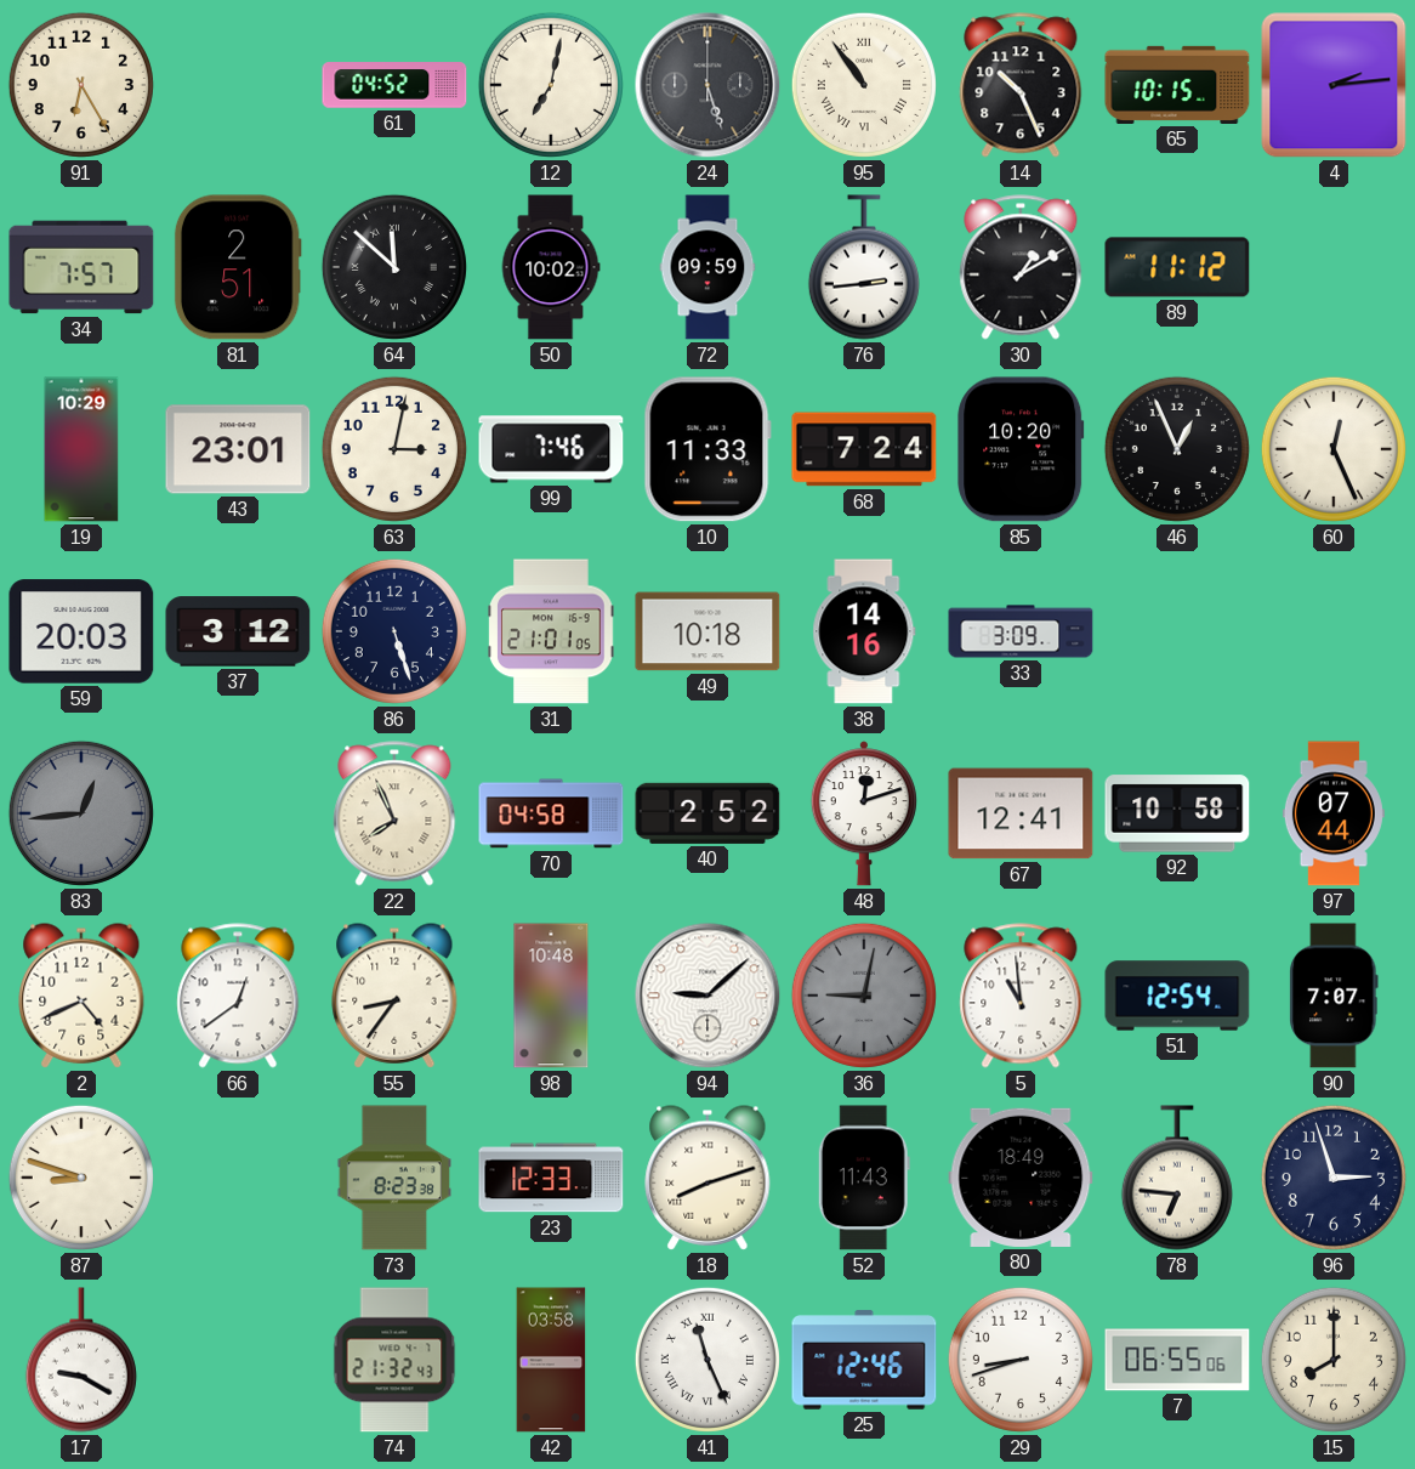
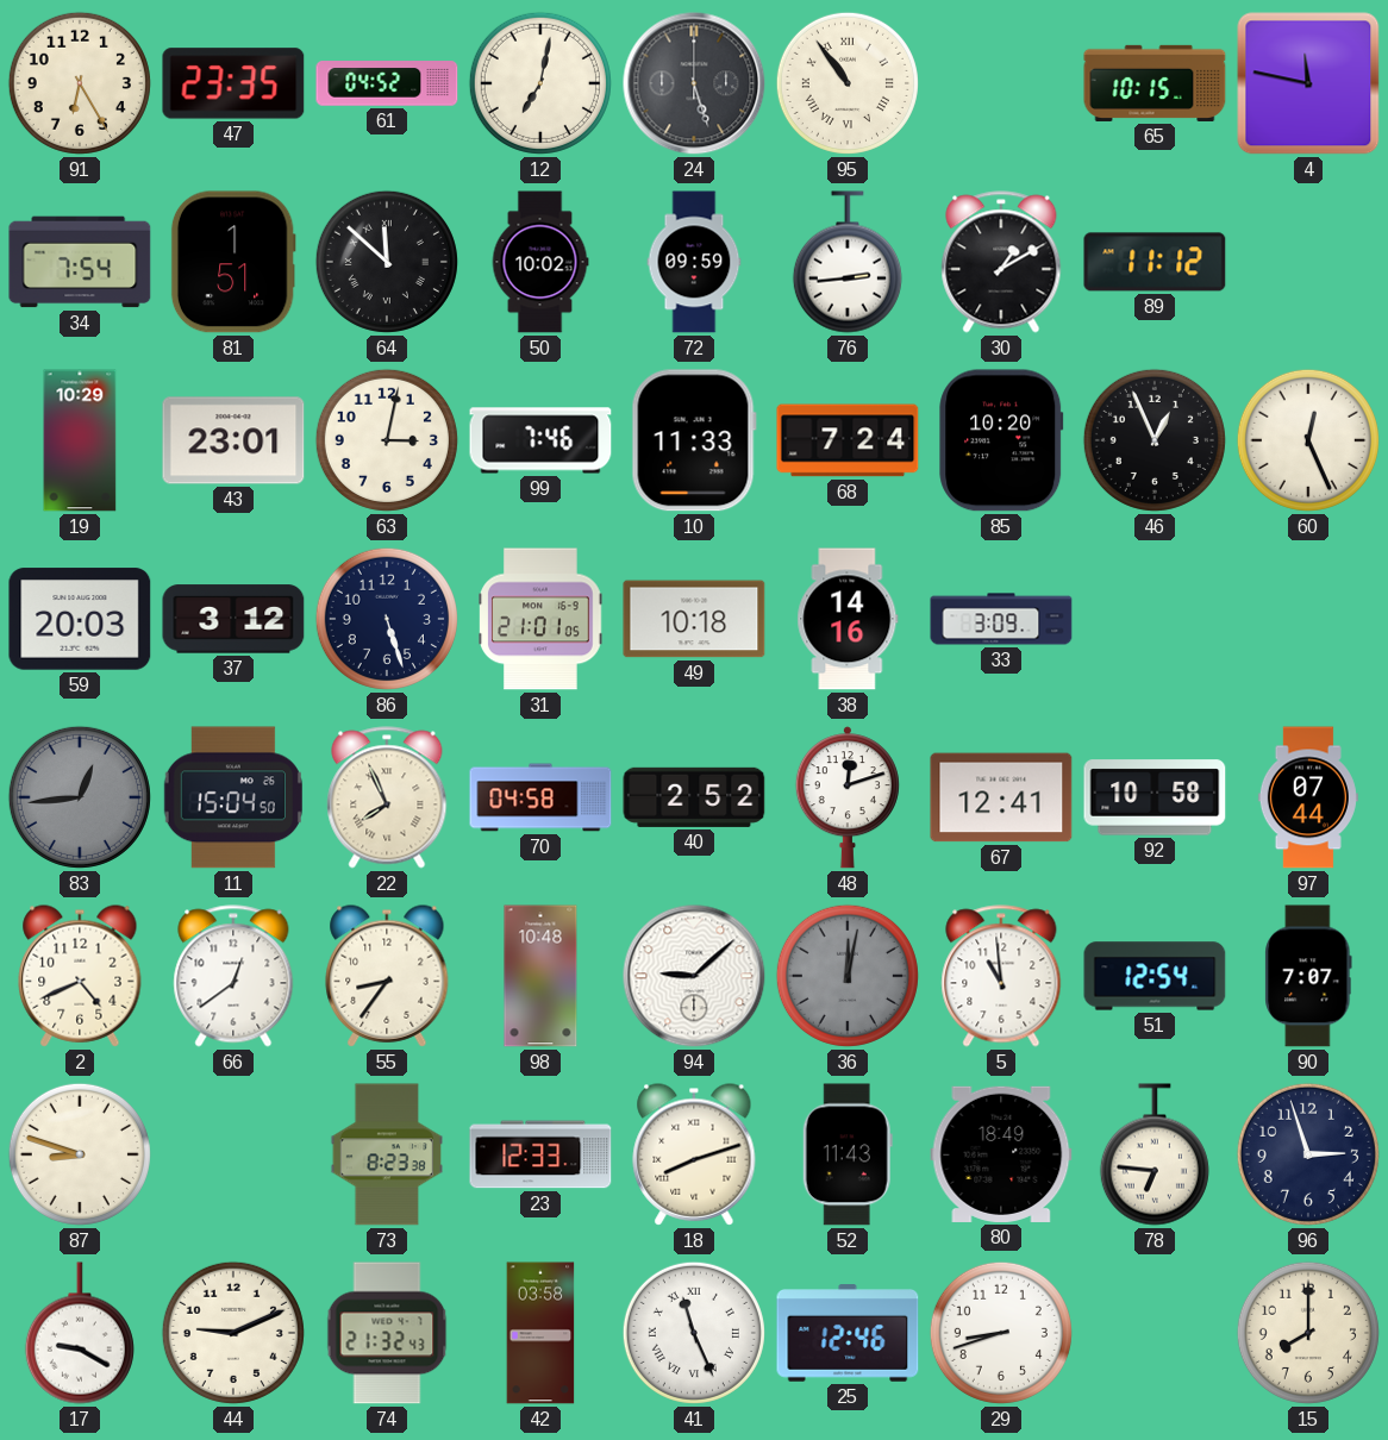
47: none -> 23:35
14: 10:26 -> none
4: 2:14 -> 11:47
34: 7:57 -> 7:54
81: 2:51 -> 1:51
11: none -> 15:04
36: 9:02 -> 12:02
44: none -> 9:11
7: 06:55 -> none
